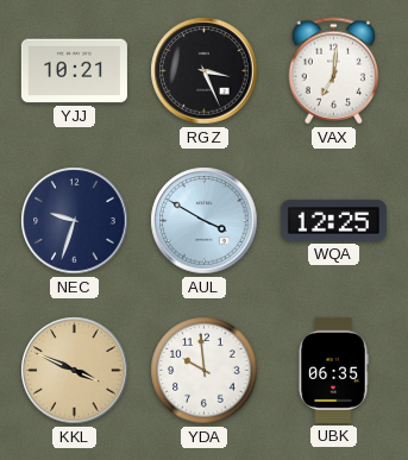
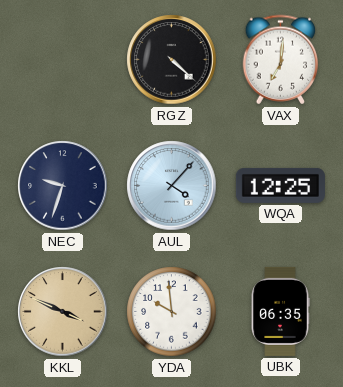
YJJ: 10:21 -> none
RGZ: 3:26 -> 4:22
AUL: 3:50 -> 4:07
